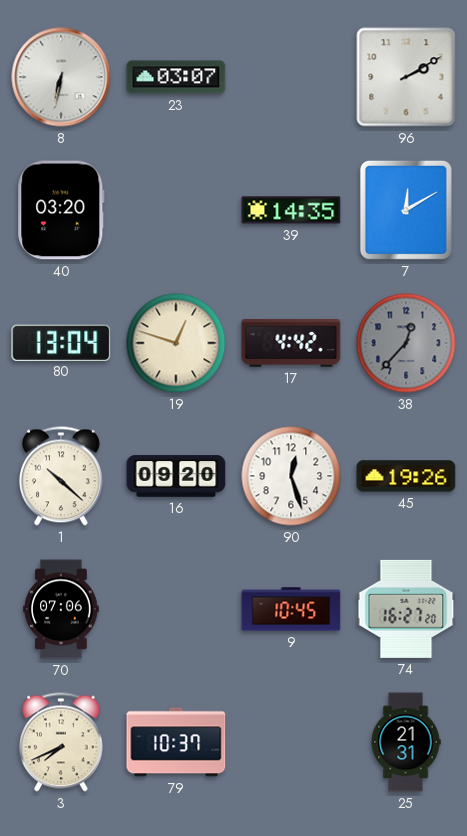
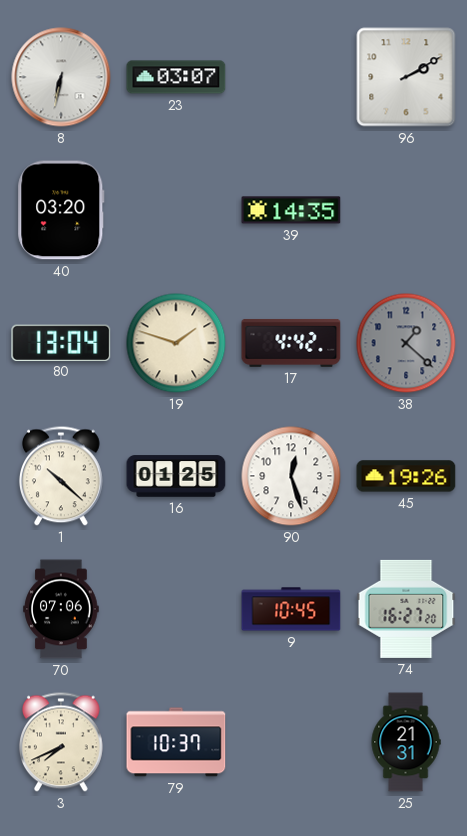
7: 12:10 -> none
19: 12:48 -> 1:48
38: 12:37 -> 1:22
16: 09:20 -> 01:25
